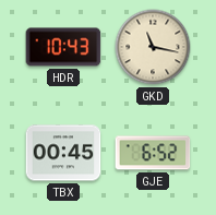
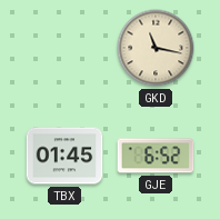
HDR: 10:43 -> none
TBX: 00:45 -> 01:45
